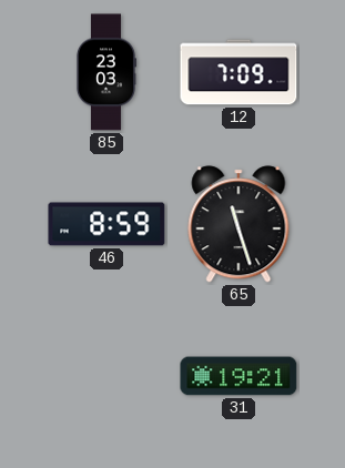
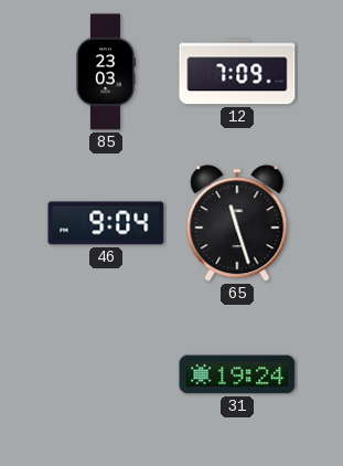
46: 8:59 -> 9:04
31: 19:21 -> 19:24
